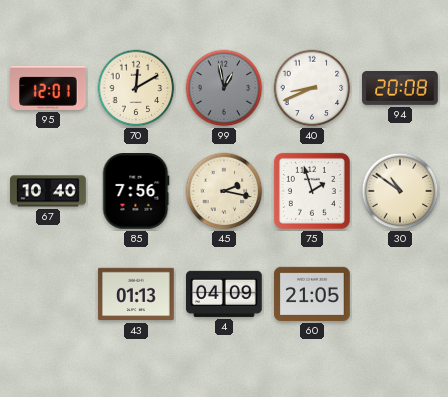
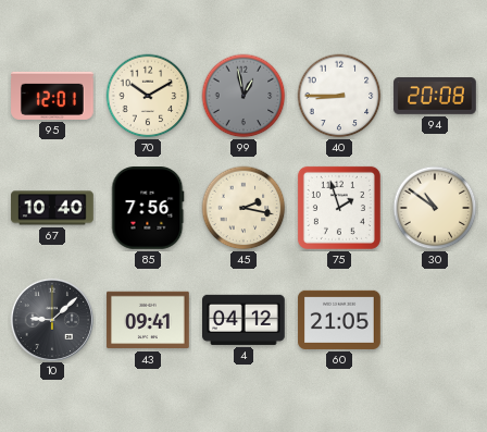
70: 12:10 -> 10:10
40: 8:41 -> 8:45
10: none -> 9:08
43: 01:13 -> 09:41
4: 04:09 -> 04:12
